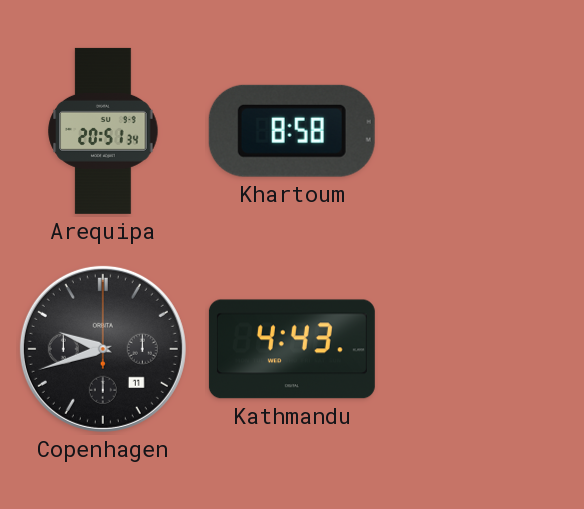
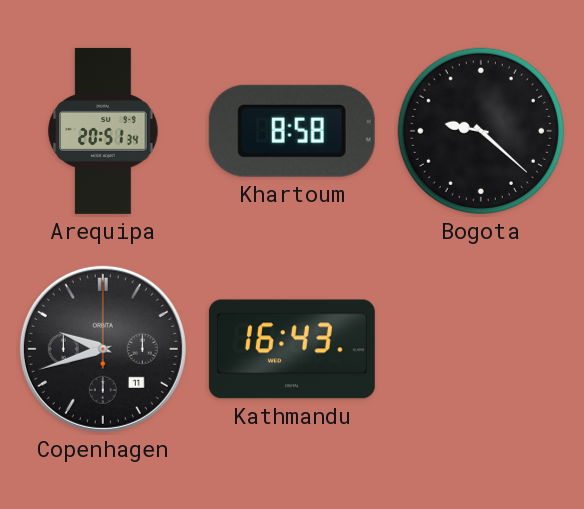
Bogota: none -> 9:22
Kathmandu: 4:43 -> 16:43
